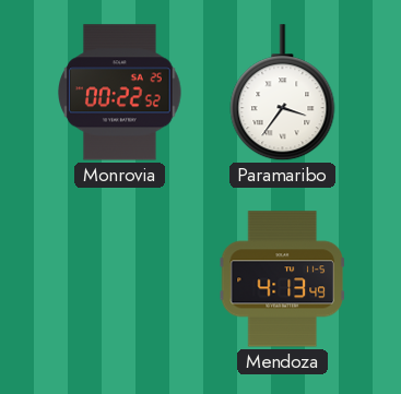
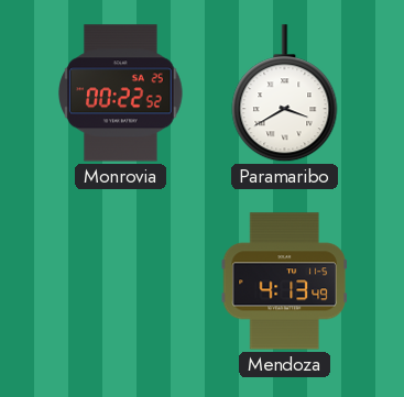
Paramaribo: 3:36 -> 3:40
